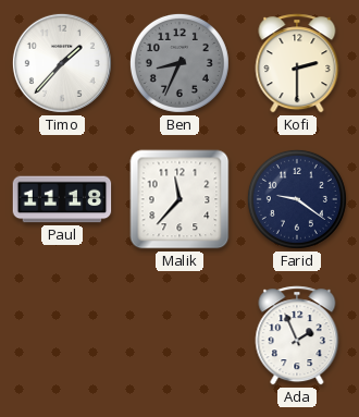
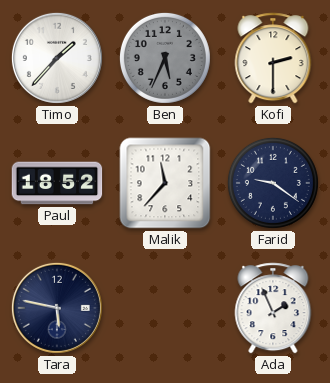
Ben: 8:34 -> 5:34
Paul: 11:18 -> 18:52
Tara: none -> 5:47
